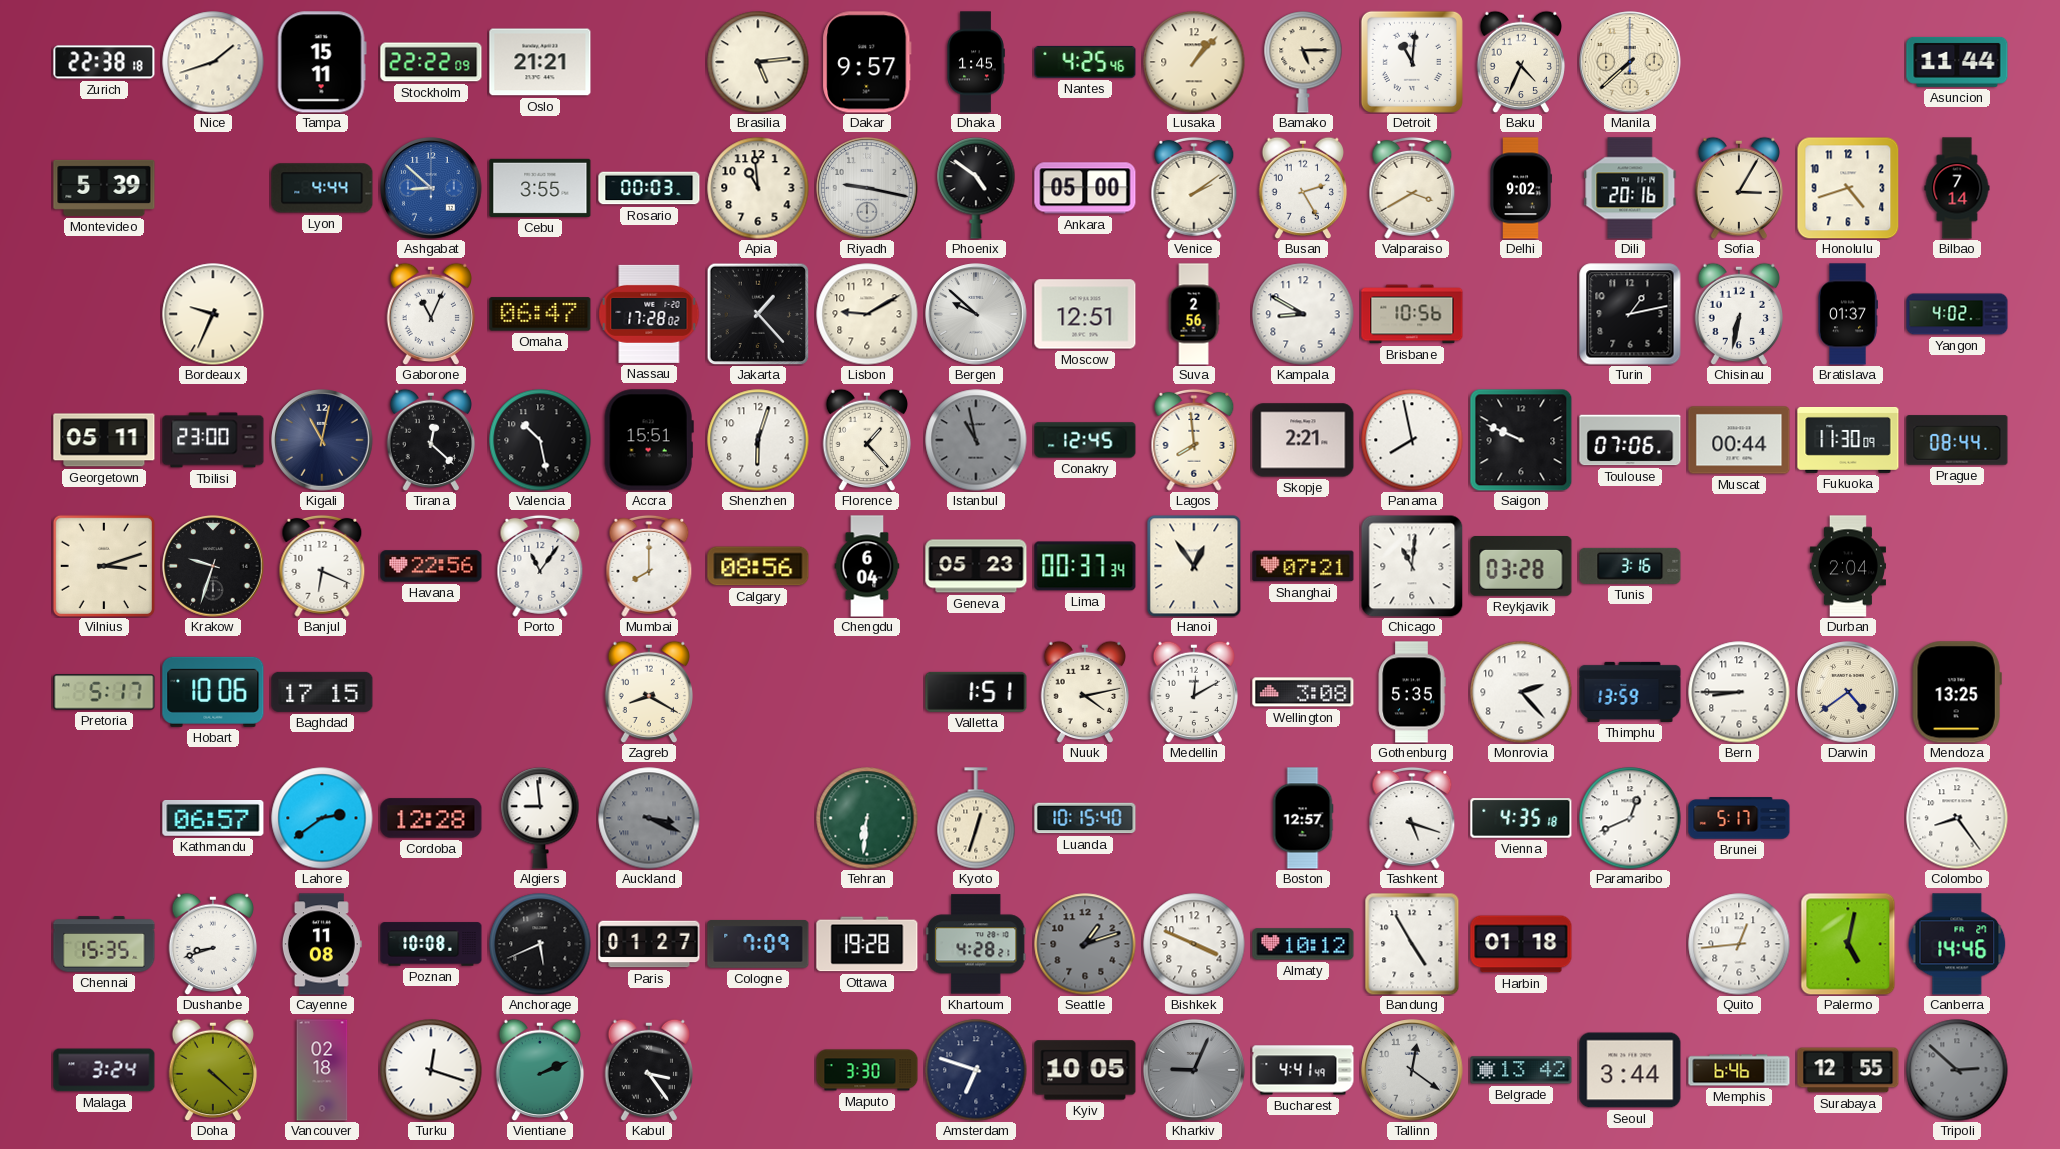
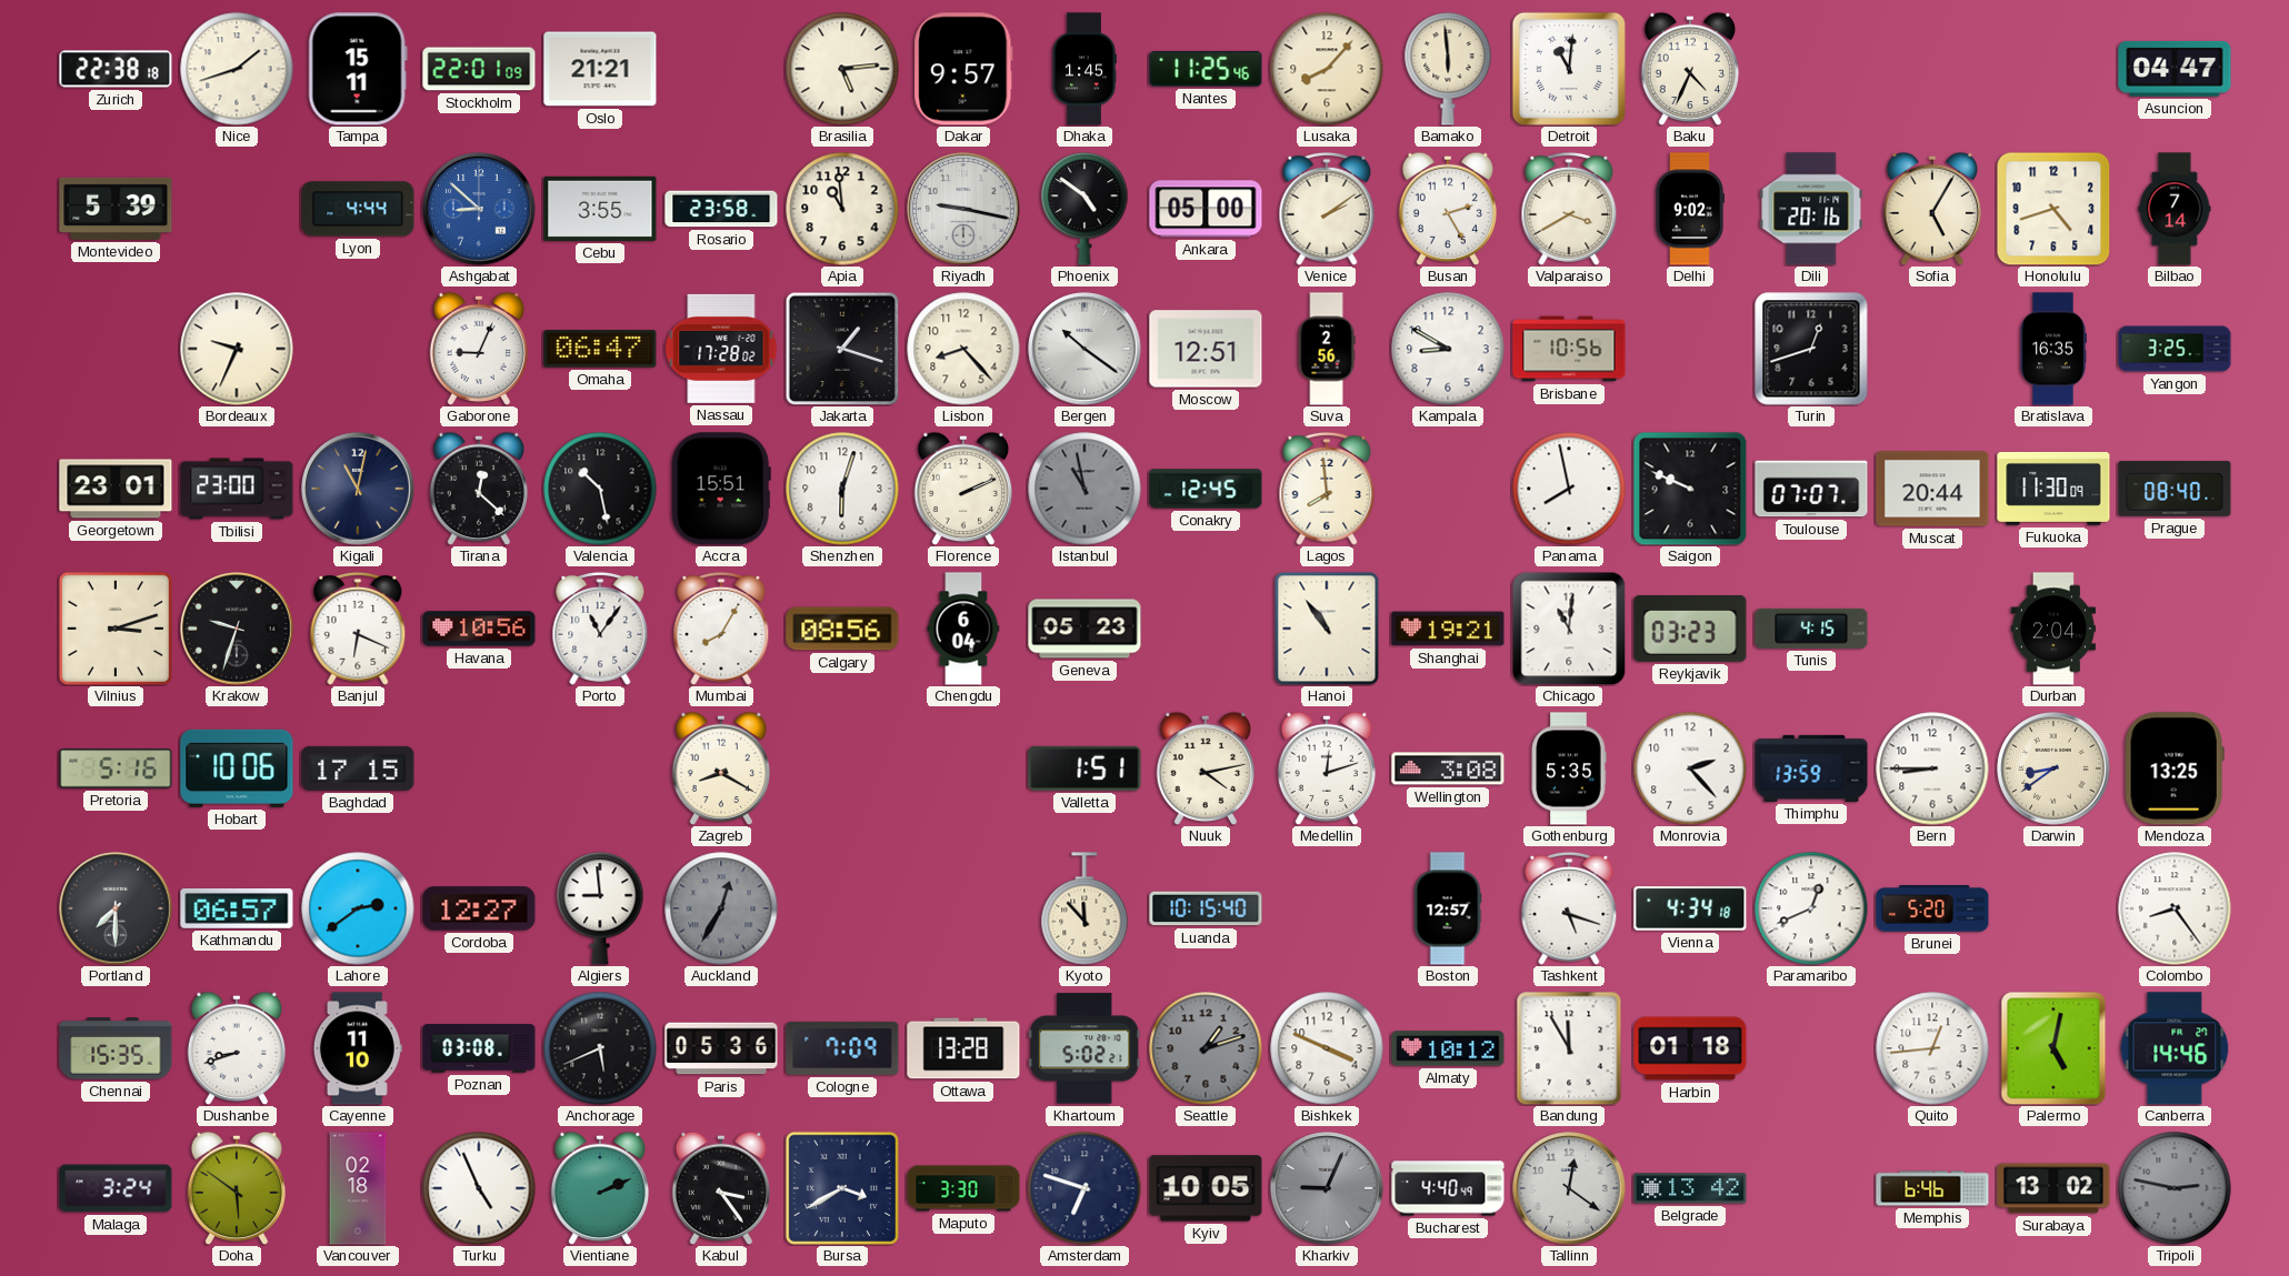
Stockholm: 22:22 -> 22:01
Nantes: 4:25 -> 11:25
Lusaka: 1:07 -> 8:07
Bamako: 5:15 -> 5:59
Manila: 7:38 -> none
Asuncion: 11:44 -> 04:47
Rosario: 00:03 -> 23:58
Sofia: 3:05 -> 5:05
Gaborone: 11:04 -> 9:04
Jakarta: 1:23 -> 1:18
Lisbon: 9:10 -> 8:23
Bergen: 9:52 -> 10:21
Turin: 1:13 -> 12:42
Chisinau: 6:32 -> none
Bratislava: 01:37 -> 16:35
Yangon: 4:02 -> 3:25
Georgetown: 05:11 -> 23:01
Florence: 1:23 -> 2:11
Skopje: 2:21 -> none
Toulouse: 07:06 -> 07:07
Muscat: 00:44 -> 20:44
Prague: 08:44 -> 08:40
Havana: 22:56 -> 10:56
Mumbai: 8:00 -> 8:05
Lima: 00:37 -> none
Hanoi: 12:54 -> 10:54
Shanghai: 07:21 -> 19:21
Reykjavik: 03:28 -> 03:23
Tunis: 3:16 -> 4:15
Pretoria: 5:17 -> 5:16
Medellin: 12:10 -> 12:12
Darwin: 4:39 -> 8:39
Portland: none -> 7:30
Cordoba: 12:28 -> 12:27
Auckland: 3:19 -> 12:35
Tehran: 6:31 -> none
Kyoto: 12:33 -> 11:53
Vienna: 4:35 -> 4:34
Brunei: 5:17 -> 5:20
Cayenne: 11:08 -> 11:10
Poznan: 10:08 -> 03:08
Paris: 01:27 -> 05:36
Ottawa: 19:28 -> 13:28
Khartoum: 4:28 -> 5:02
Bandung: 4:55 -> 11:55
Doha: 4:22 -> 5:51
Turku: 12:18 -> 4:56
Bursa: none -> 3:40
Bucharest: 4:41 -> 4:40
Seoul: 3:44 -> none
Surabaya: 12:55 -> 13:02
Tripoli: 2:52 -> 2:47
